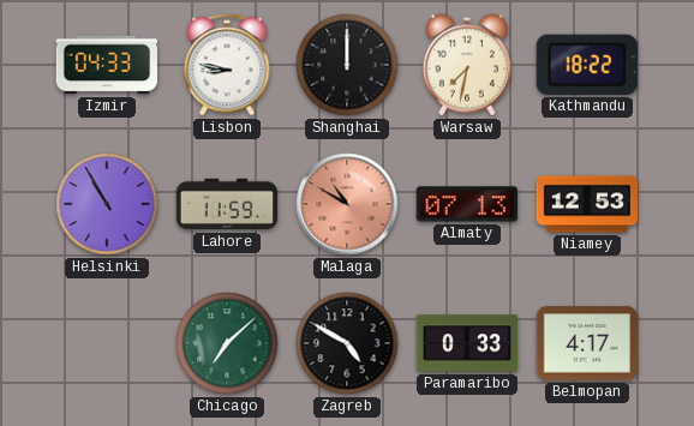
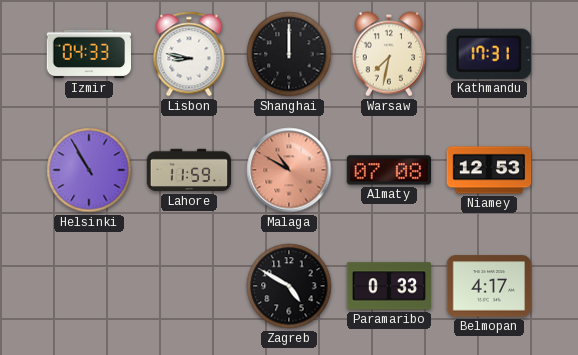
Kathmandu: 18:22 -> 17:31
Almaty: 07:13 -> 07:08
Chicago: 7:08 -> none
